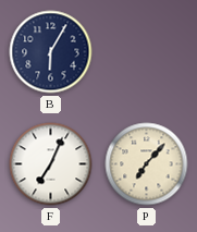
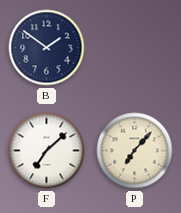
B: 6:05 -> 1:51
F: 7:04 -> 7:08
